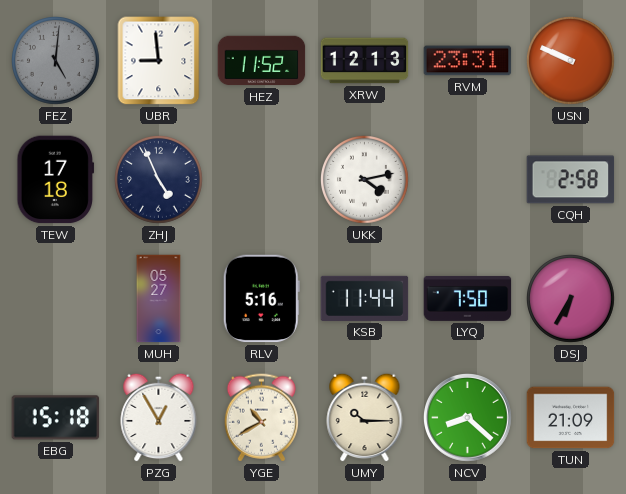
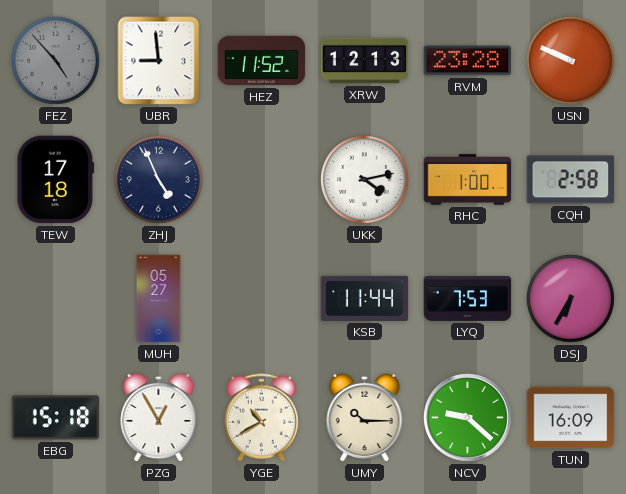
FEZ: 5:01 -> 4:53
RVM: 23:31 -> 23:28
RHC: none -> 1:00
RLV: 5:16 -> none
LYQ: 7:50 -> 7:53
NCV: 8:22 -> 9:22
TUN: 21:09 -> 16:09
